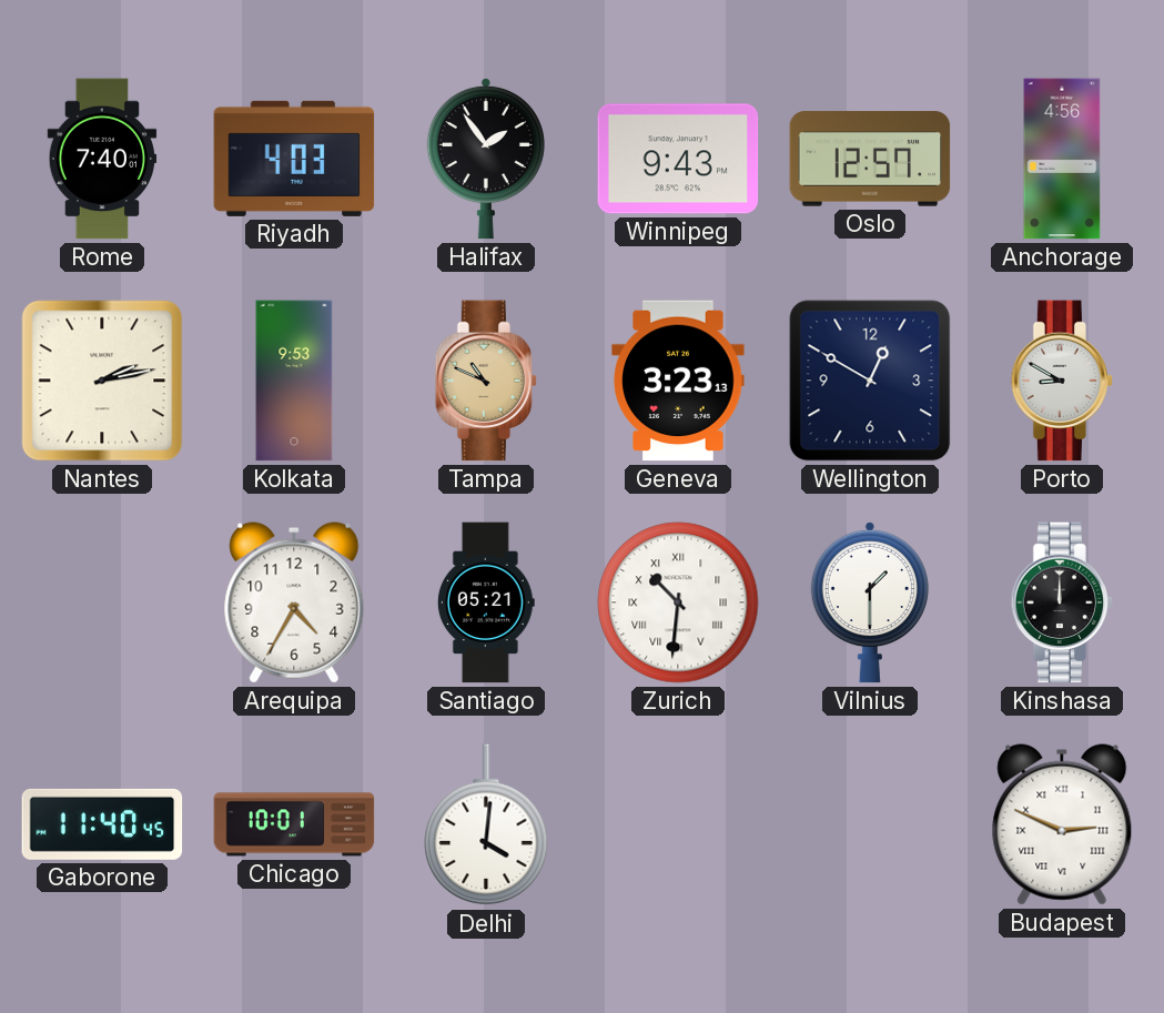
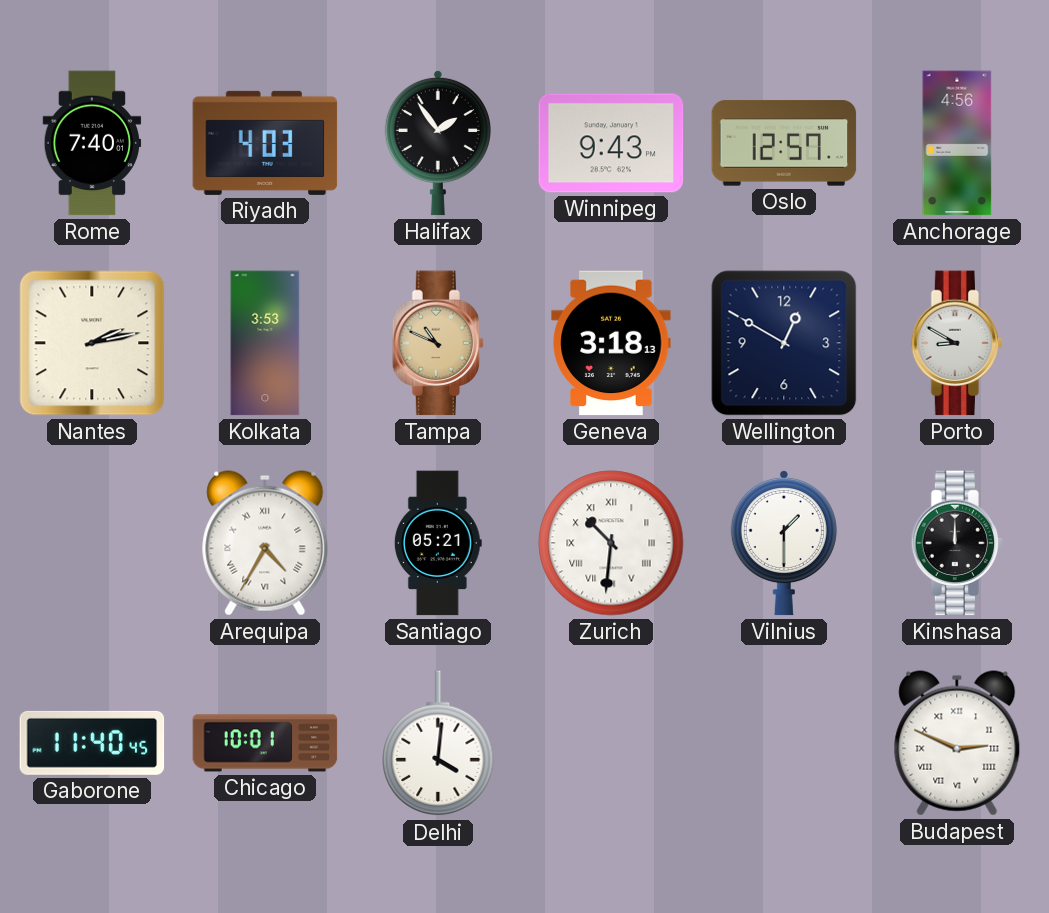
Kolkata: 9:53 -> 3:53
Geneva: 3:23 -> 3:18
Arequipa numerals: Arabic -> Roman
